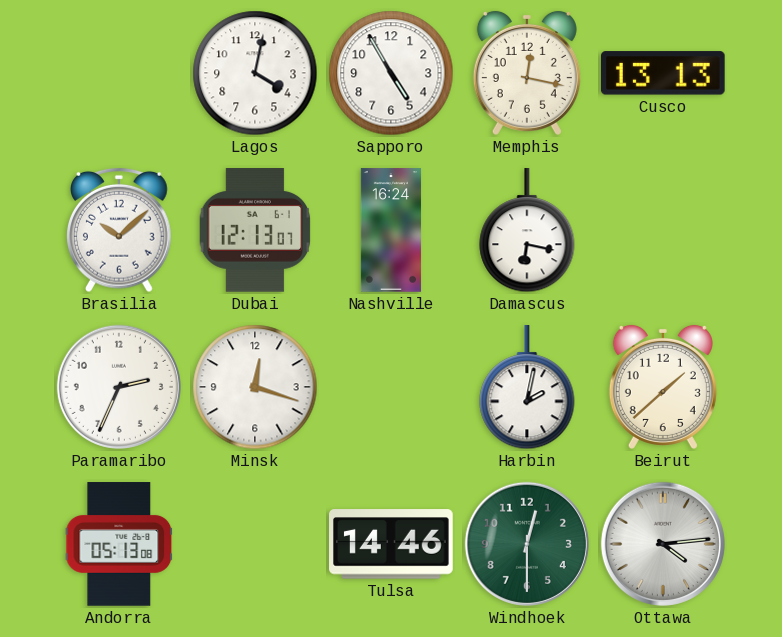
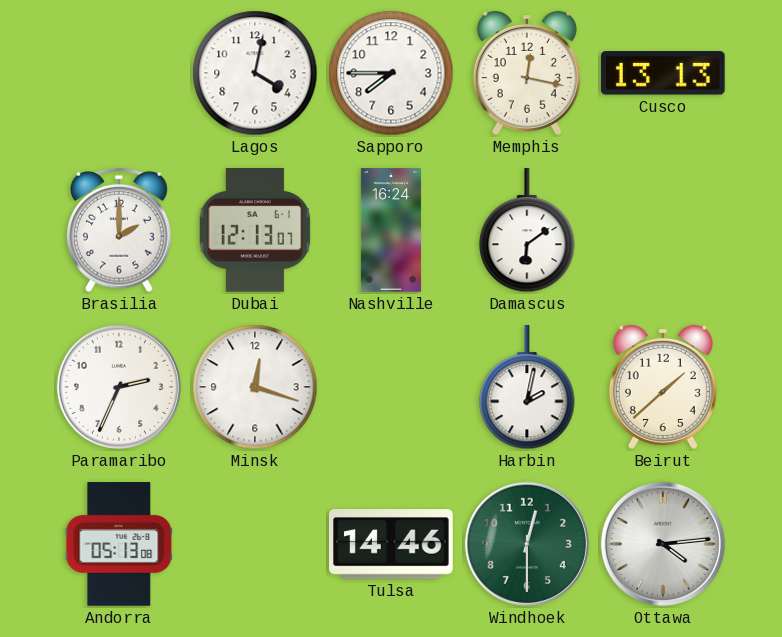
Sapporo: 4:55 -> 7:45
Brasilia: 10:08 -> 2:00
Damascus: 6:17 -> 6:09
